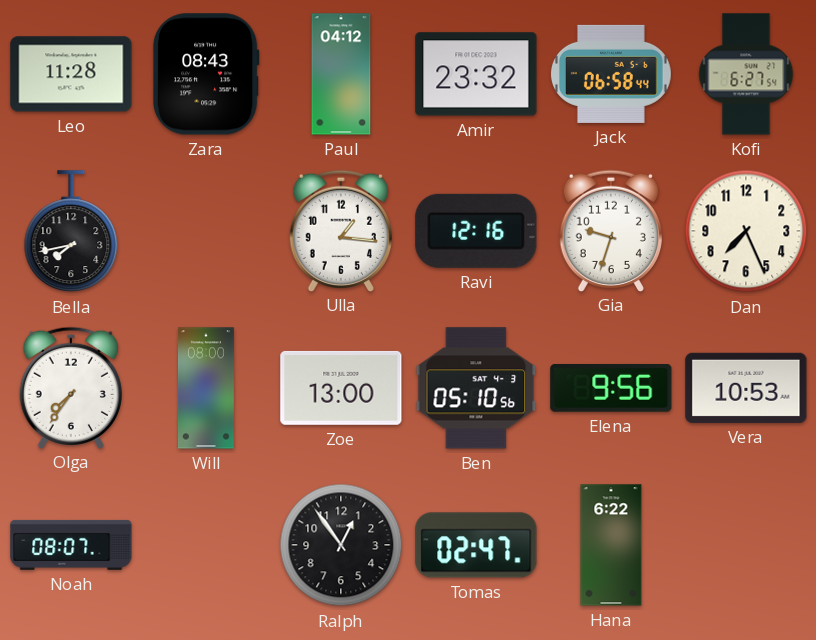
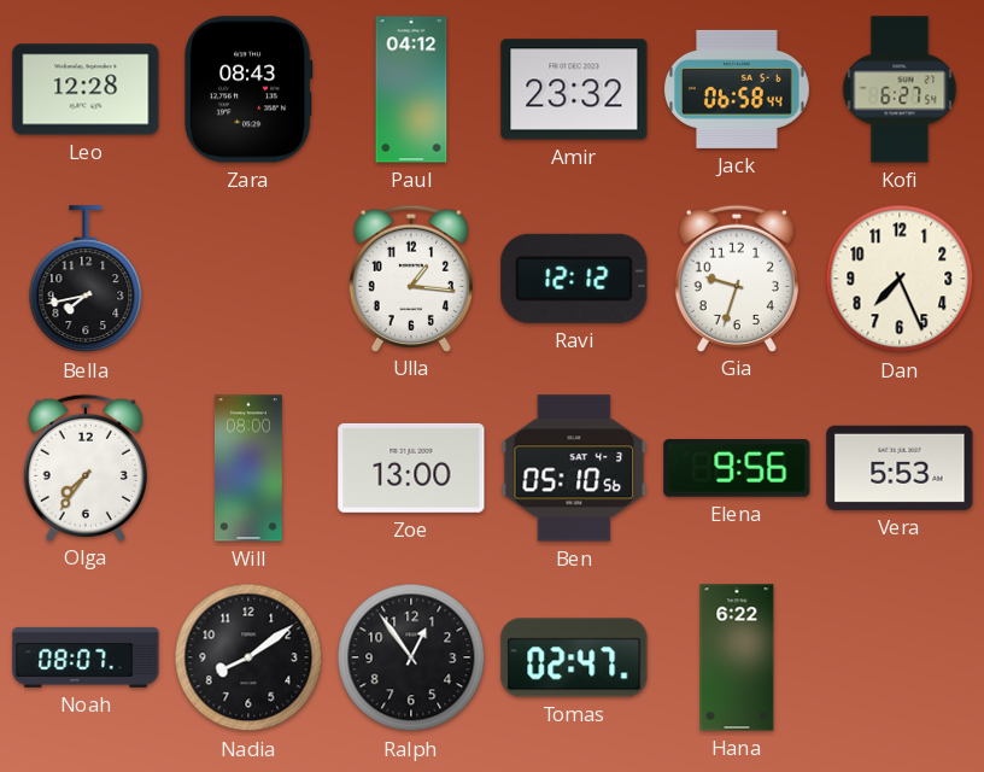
Leo: 11:28 -> 12:28
Ravi: 12:16 -> 12:12
Vera: 10:53 -> 5:53
Nadia: none -> 8:09
